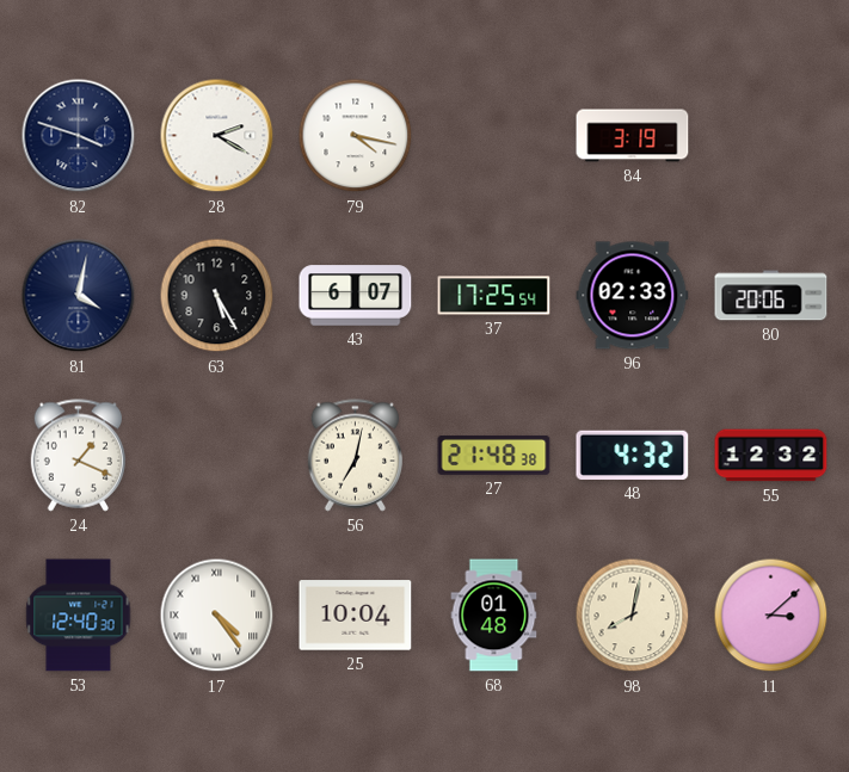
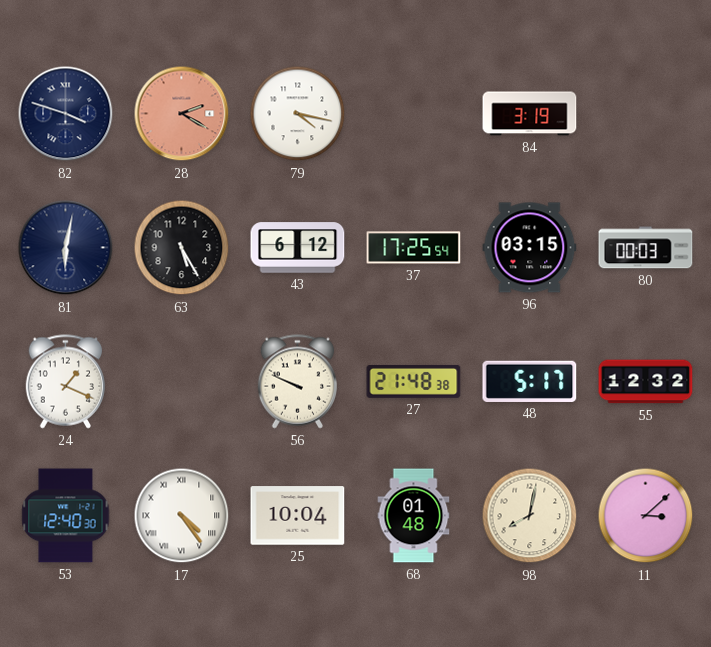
28 dial: white -> salmon
81: 4:02 -> 6:02
43: 6:07 -> 6:12
96: 02:33 -> 03:15
80: 20:06 -> 00:03
56: 7:02 -> 9:49
48: 4:32 -> 5:17
